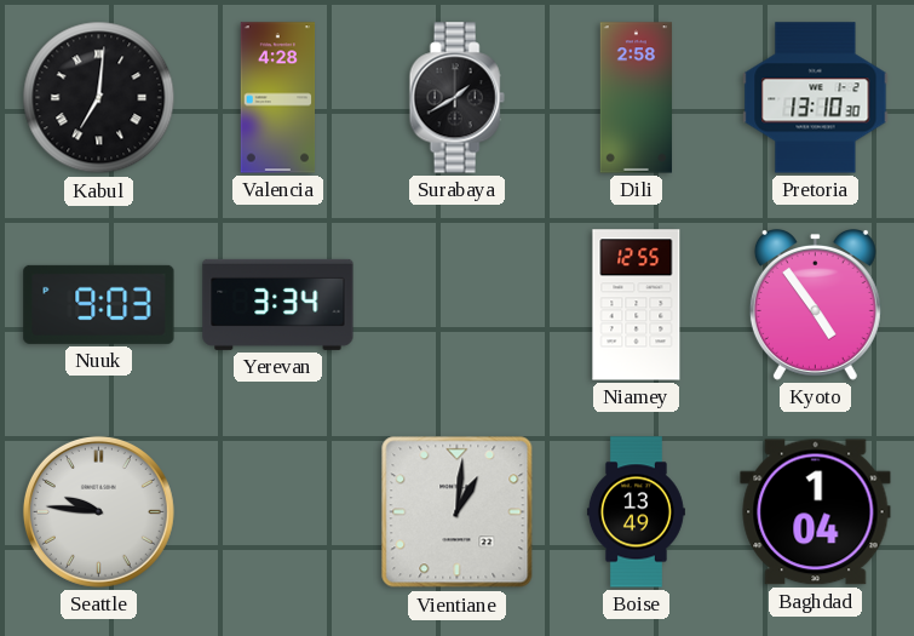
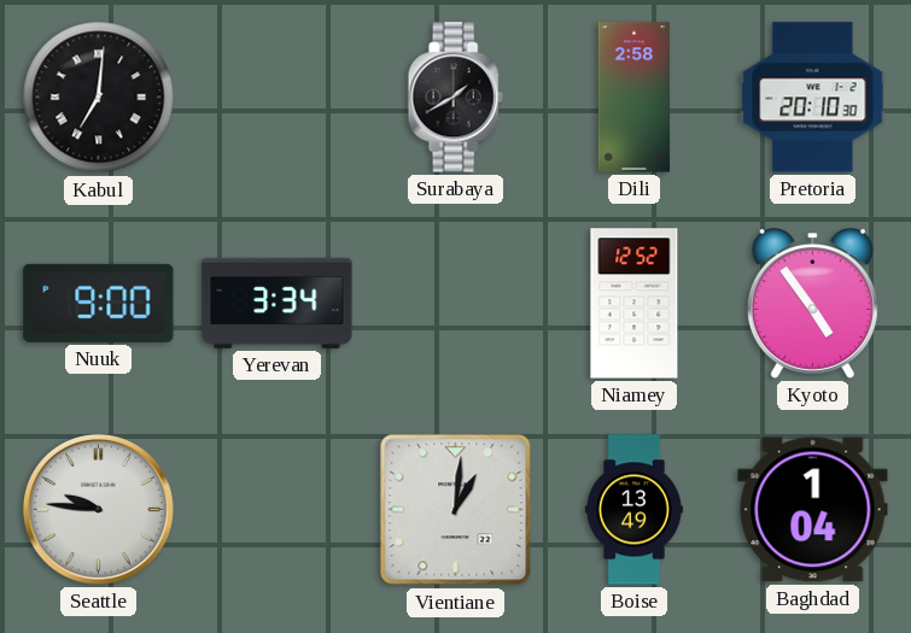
Valencia: 4:28 -> none
Pretoria: 13:10 -> 20:10
Nuuk: 9:03 -> 9:00
Niamey: 12:55 -> 12:52
